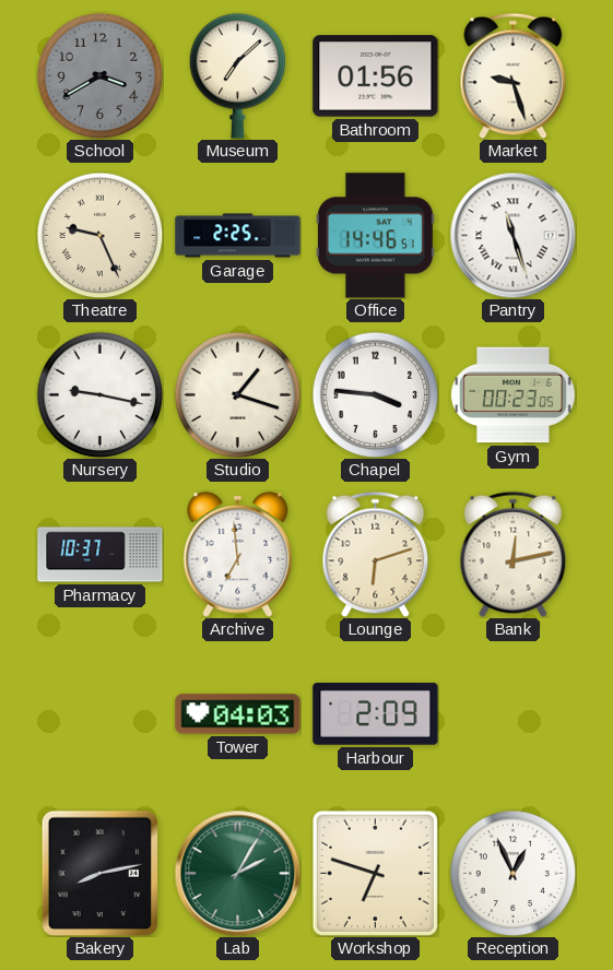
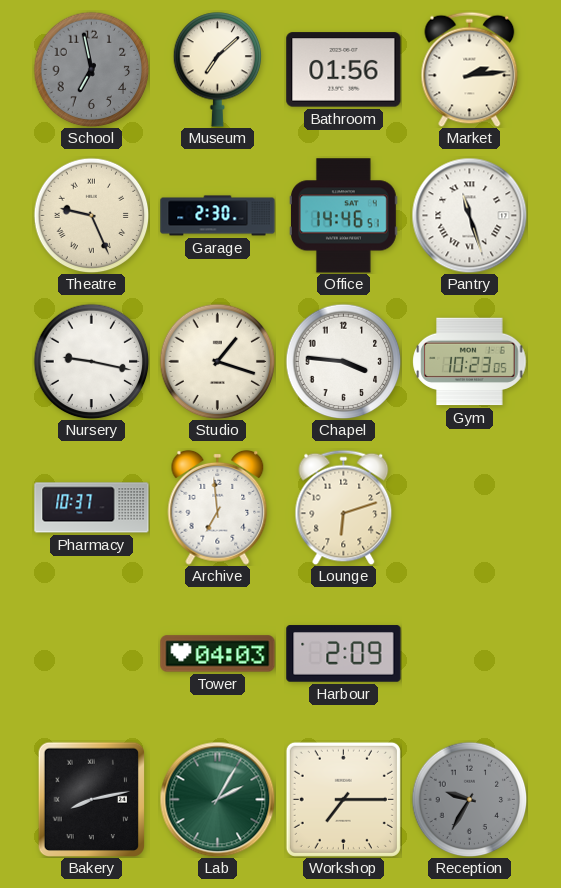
School: 3:40 -> 6:58
Market: 9:27 -> 2:14
Garage: 2:25 -> 2:30
Gym: 00:23 -> 10:23
Bank: 12:13 -> none
Workshop: 6:48 -> 7:15
Reception: 12:56 -> 9:35
Reception dial: white -> grey
